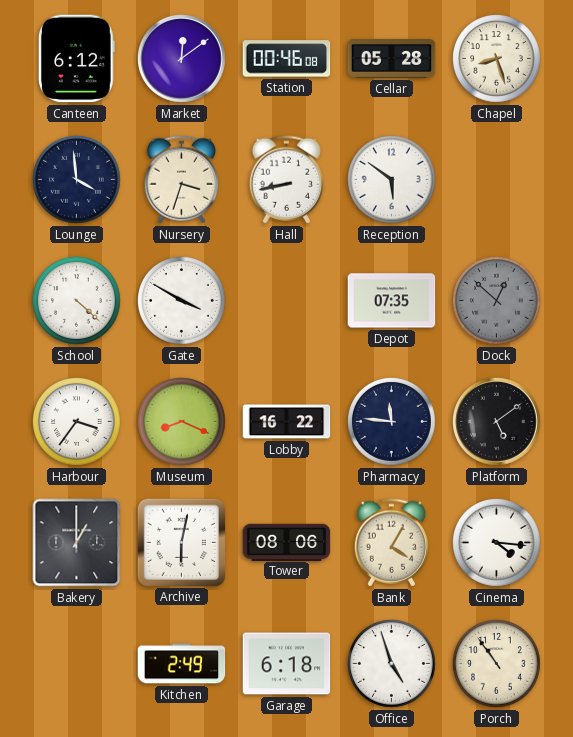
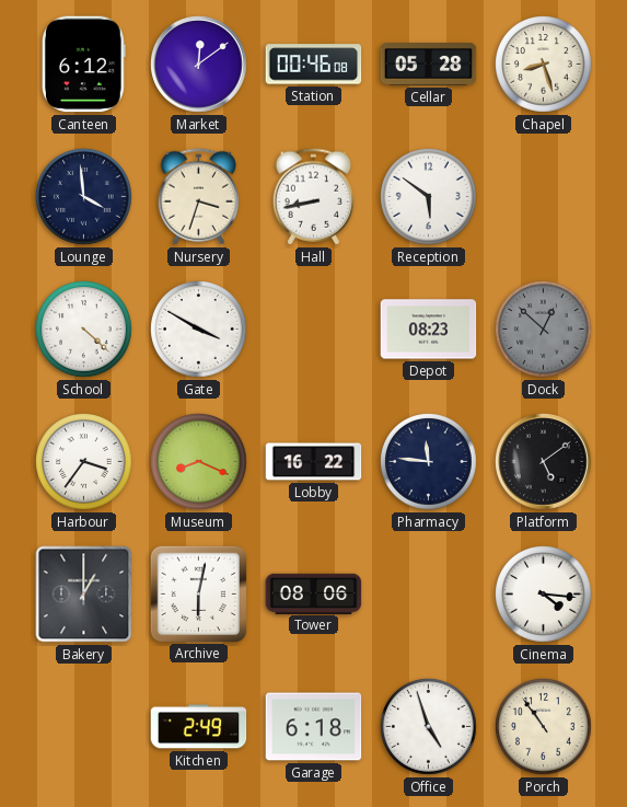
Depot: 07:35 -> 08:23
Bank: 4:05 -> none
